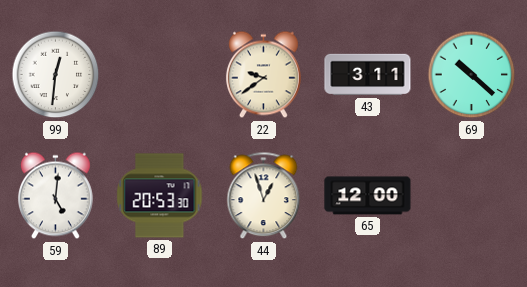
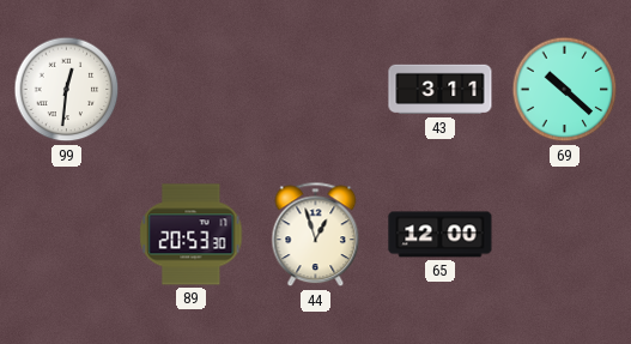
22: 9:39 -> none
59: 5:01 -> none
